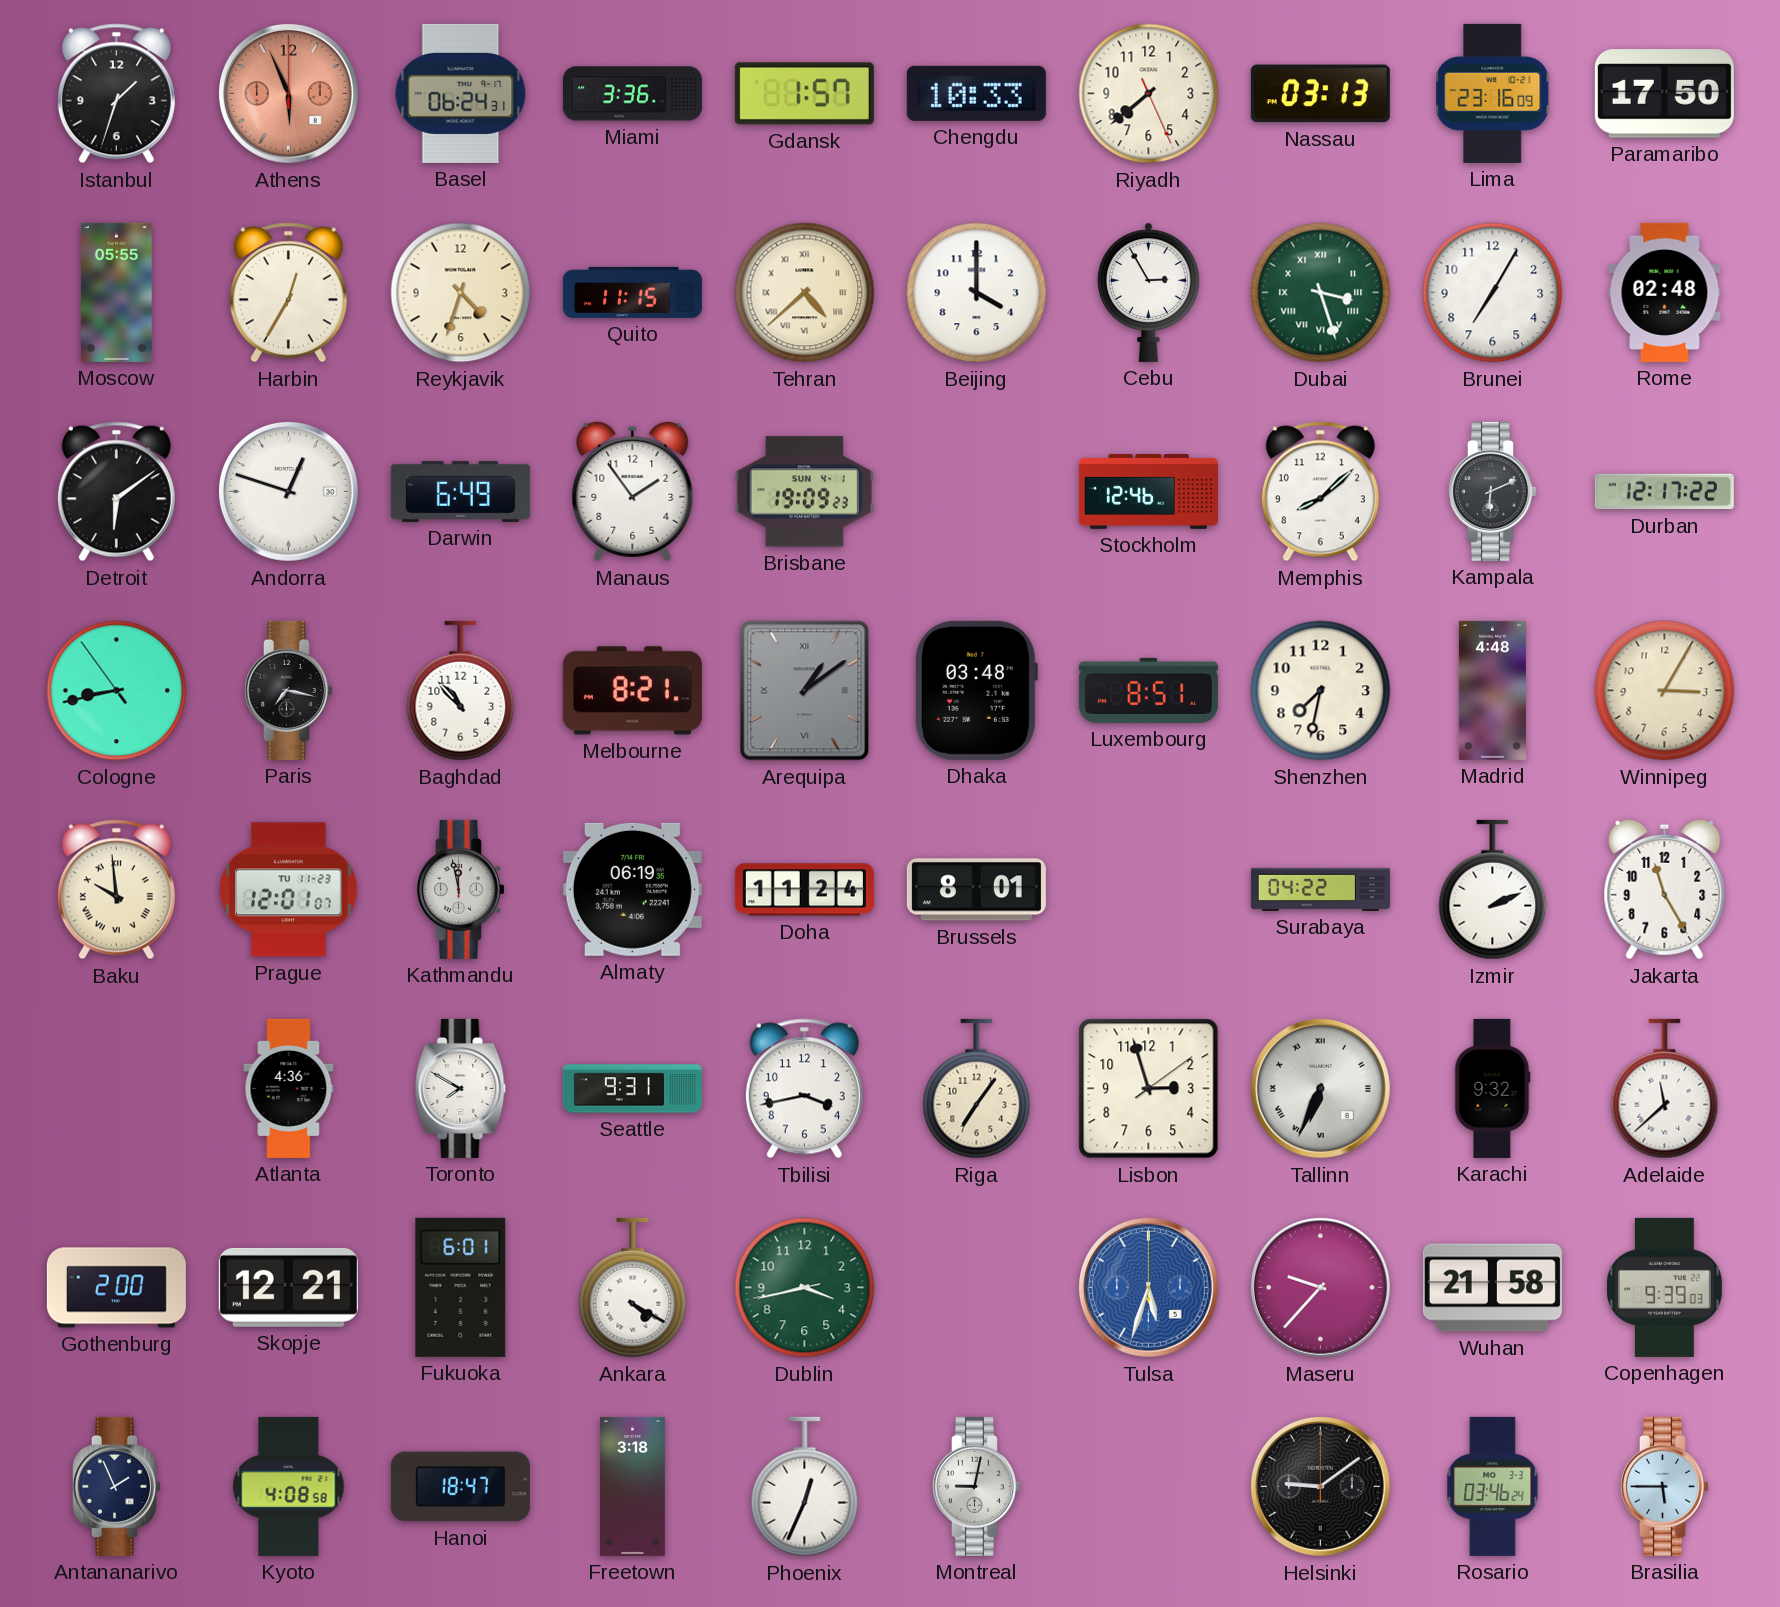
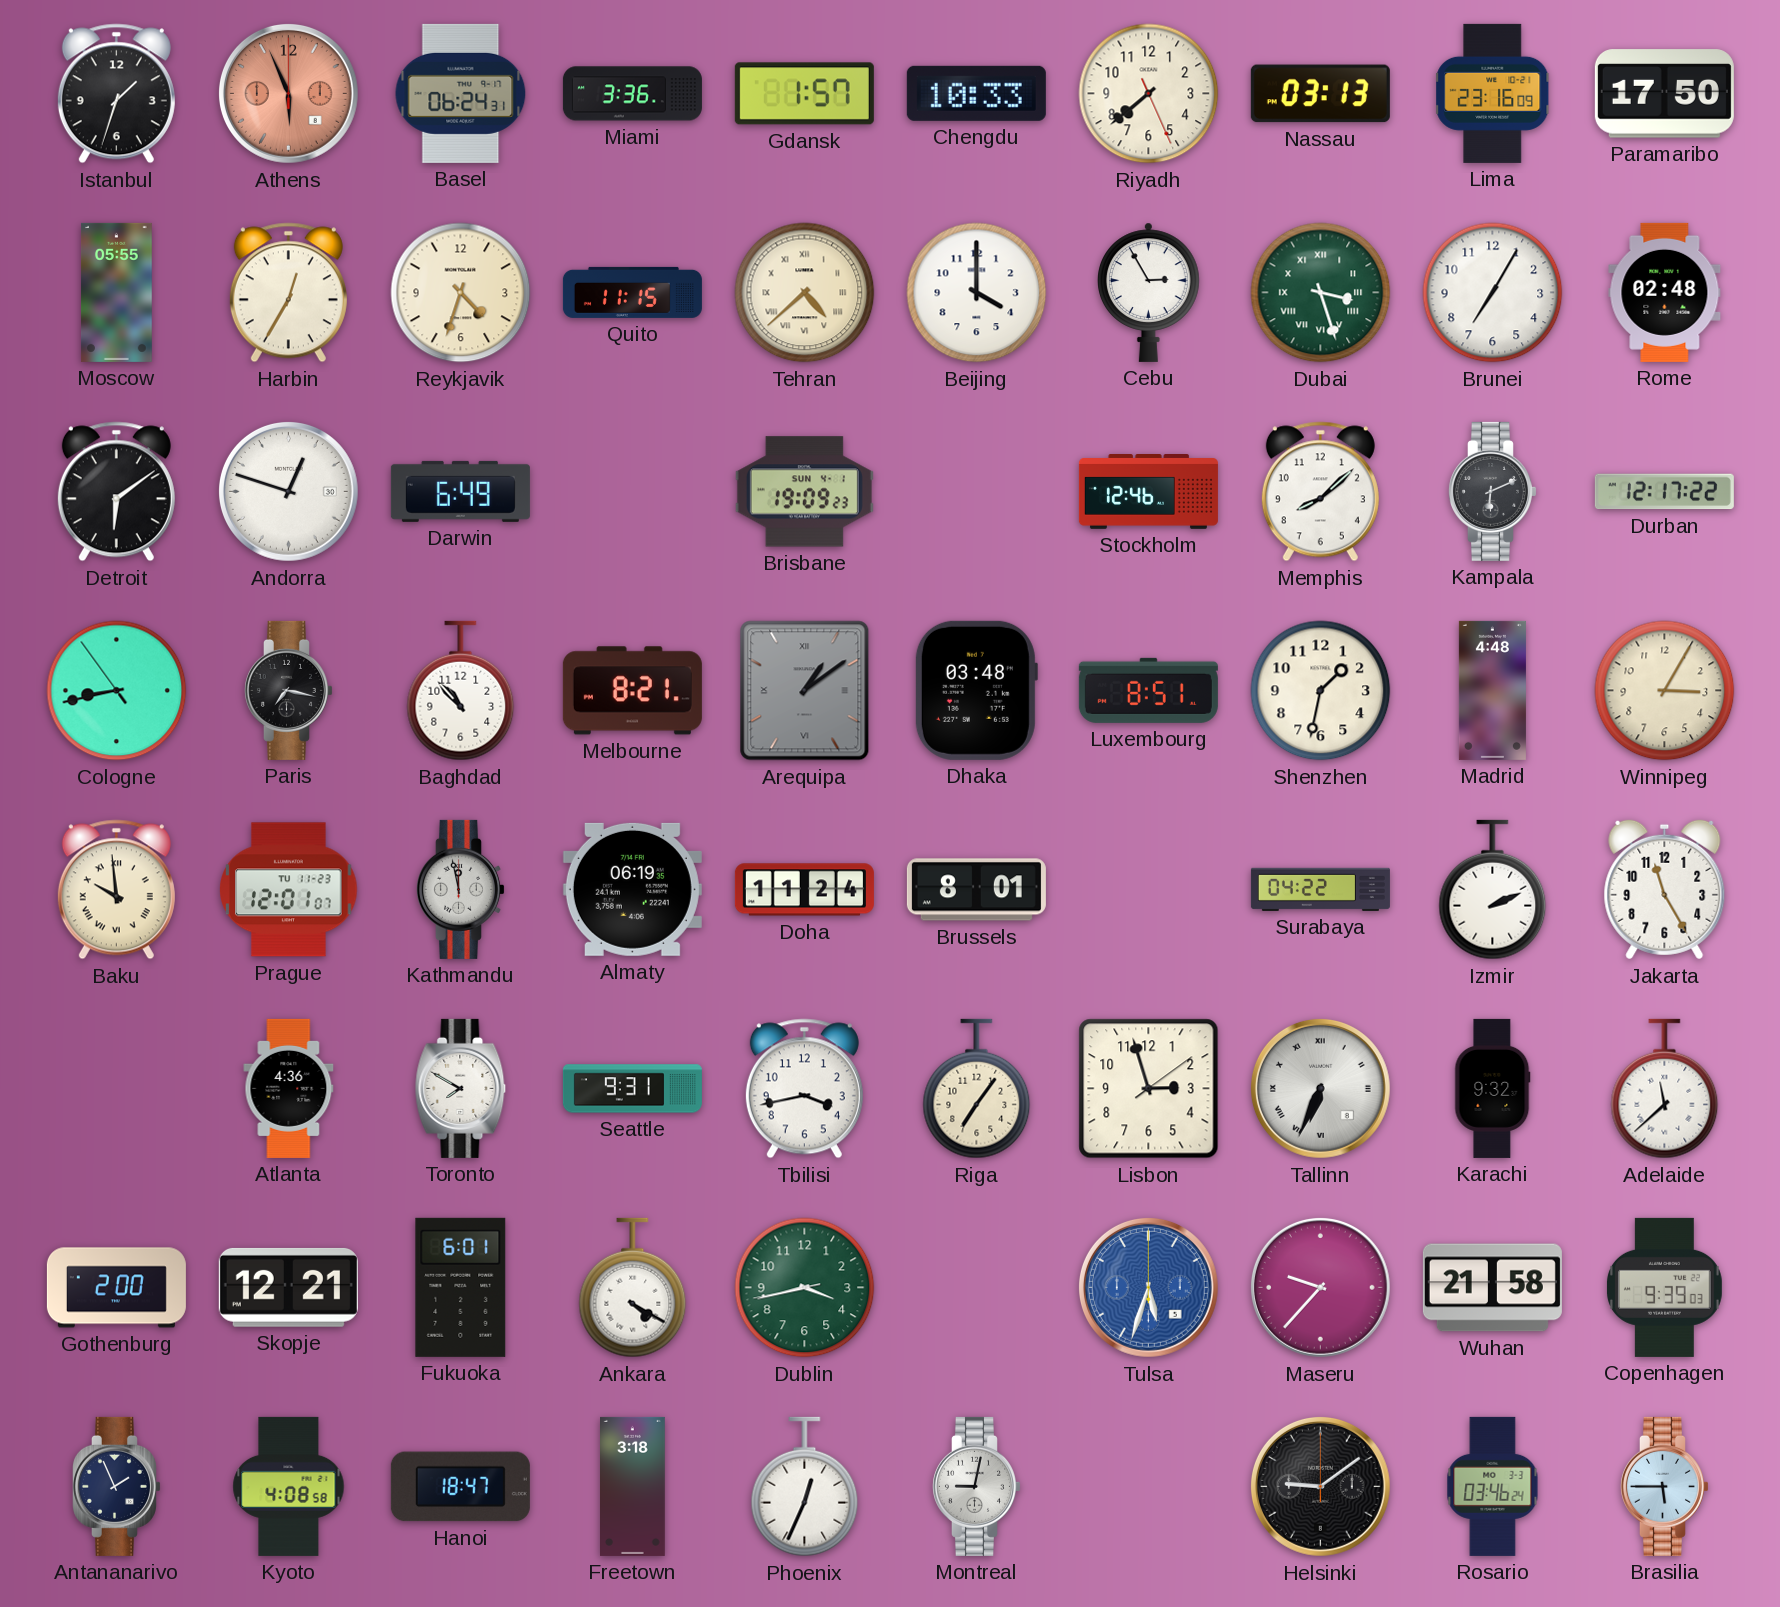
Manaus: 1:54 -> none
Shenzhen: 7:32 -> 1:32
